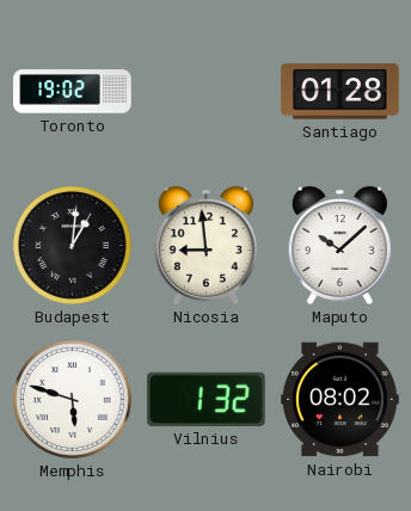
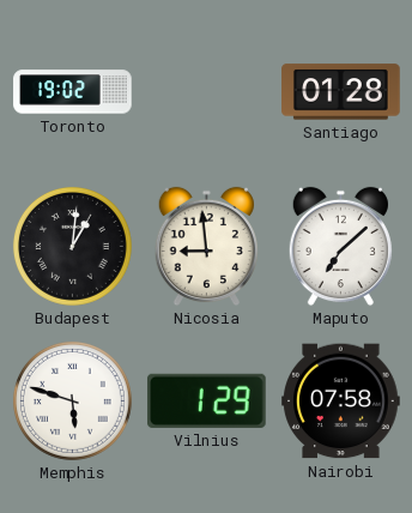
Maputo: 10:08 -> 7:08
Vilnius: 1:32 -> 1:29
Nairobi: 08:02 -> 07:58
